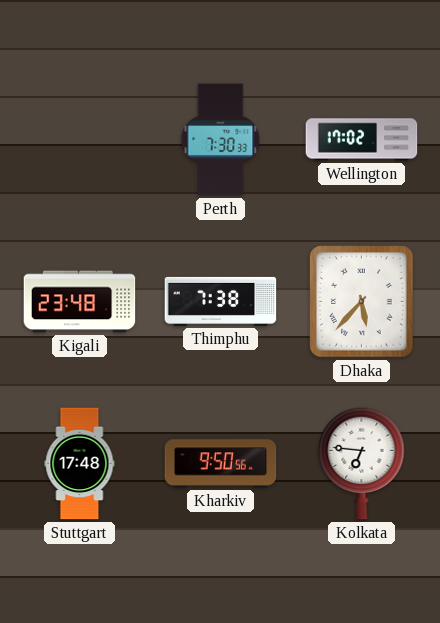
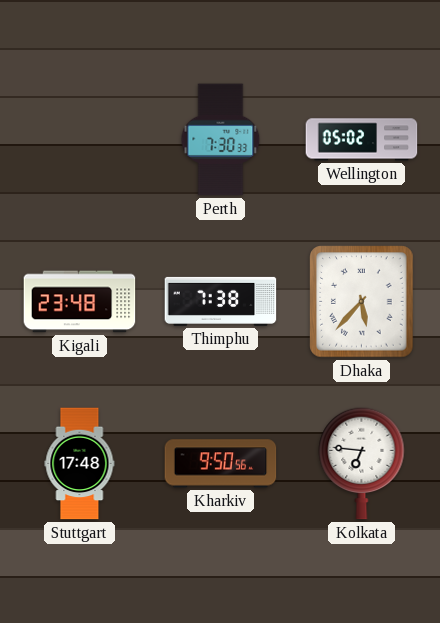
Wellington: 17:02 -> 05:02
